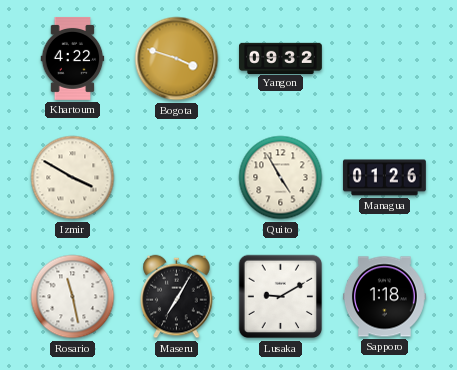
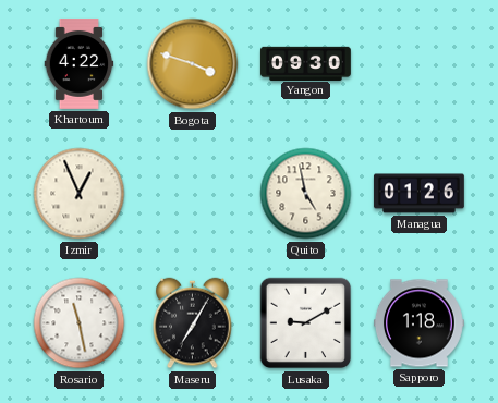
Yangon: 09:32 -> 09:30
Izmir: 3:50 -> 12:56
Quito: 4:55 -> 4:58
